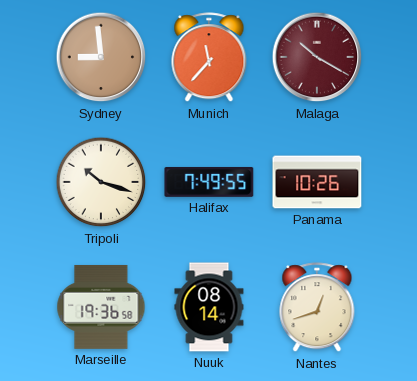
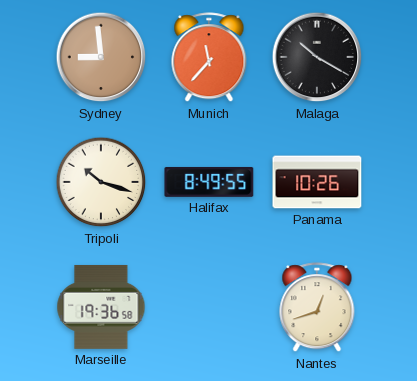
Malaga dial: burgundy -> black
Halifax: 7:49 -> 8:49
Nuuk: 08:14 -> none
